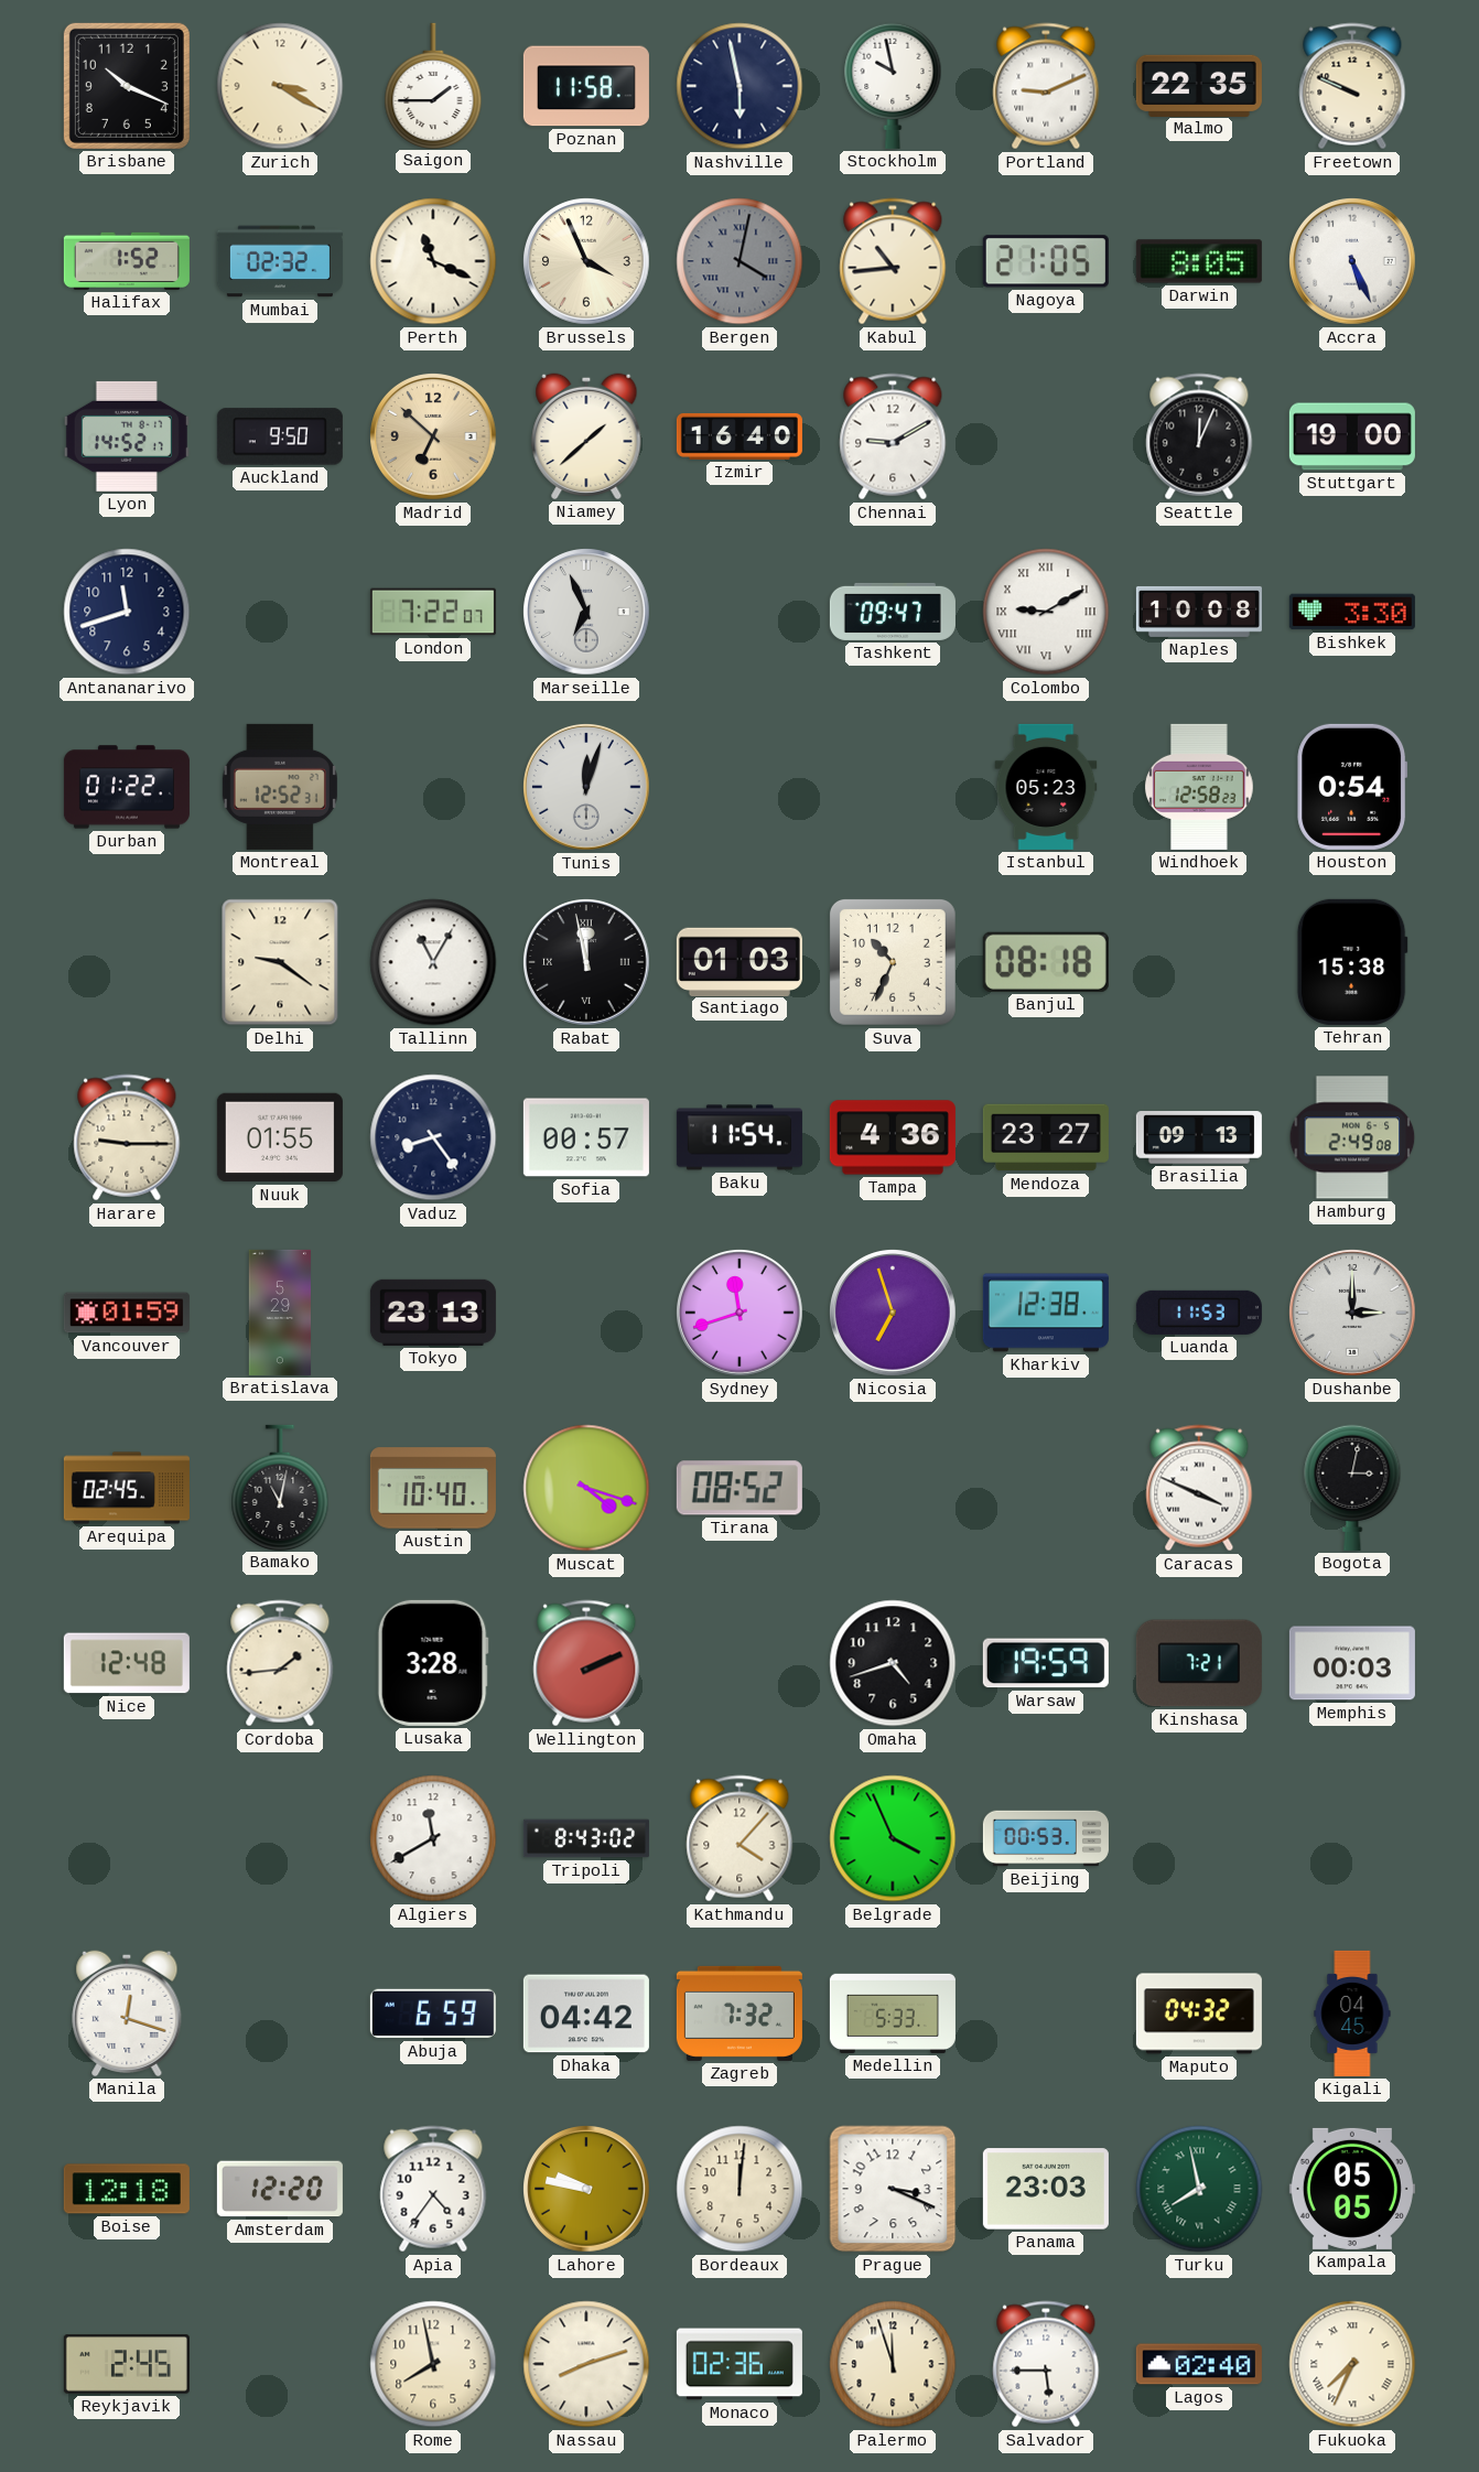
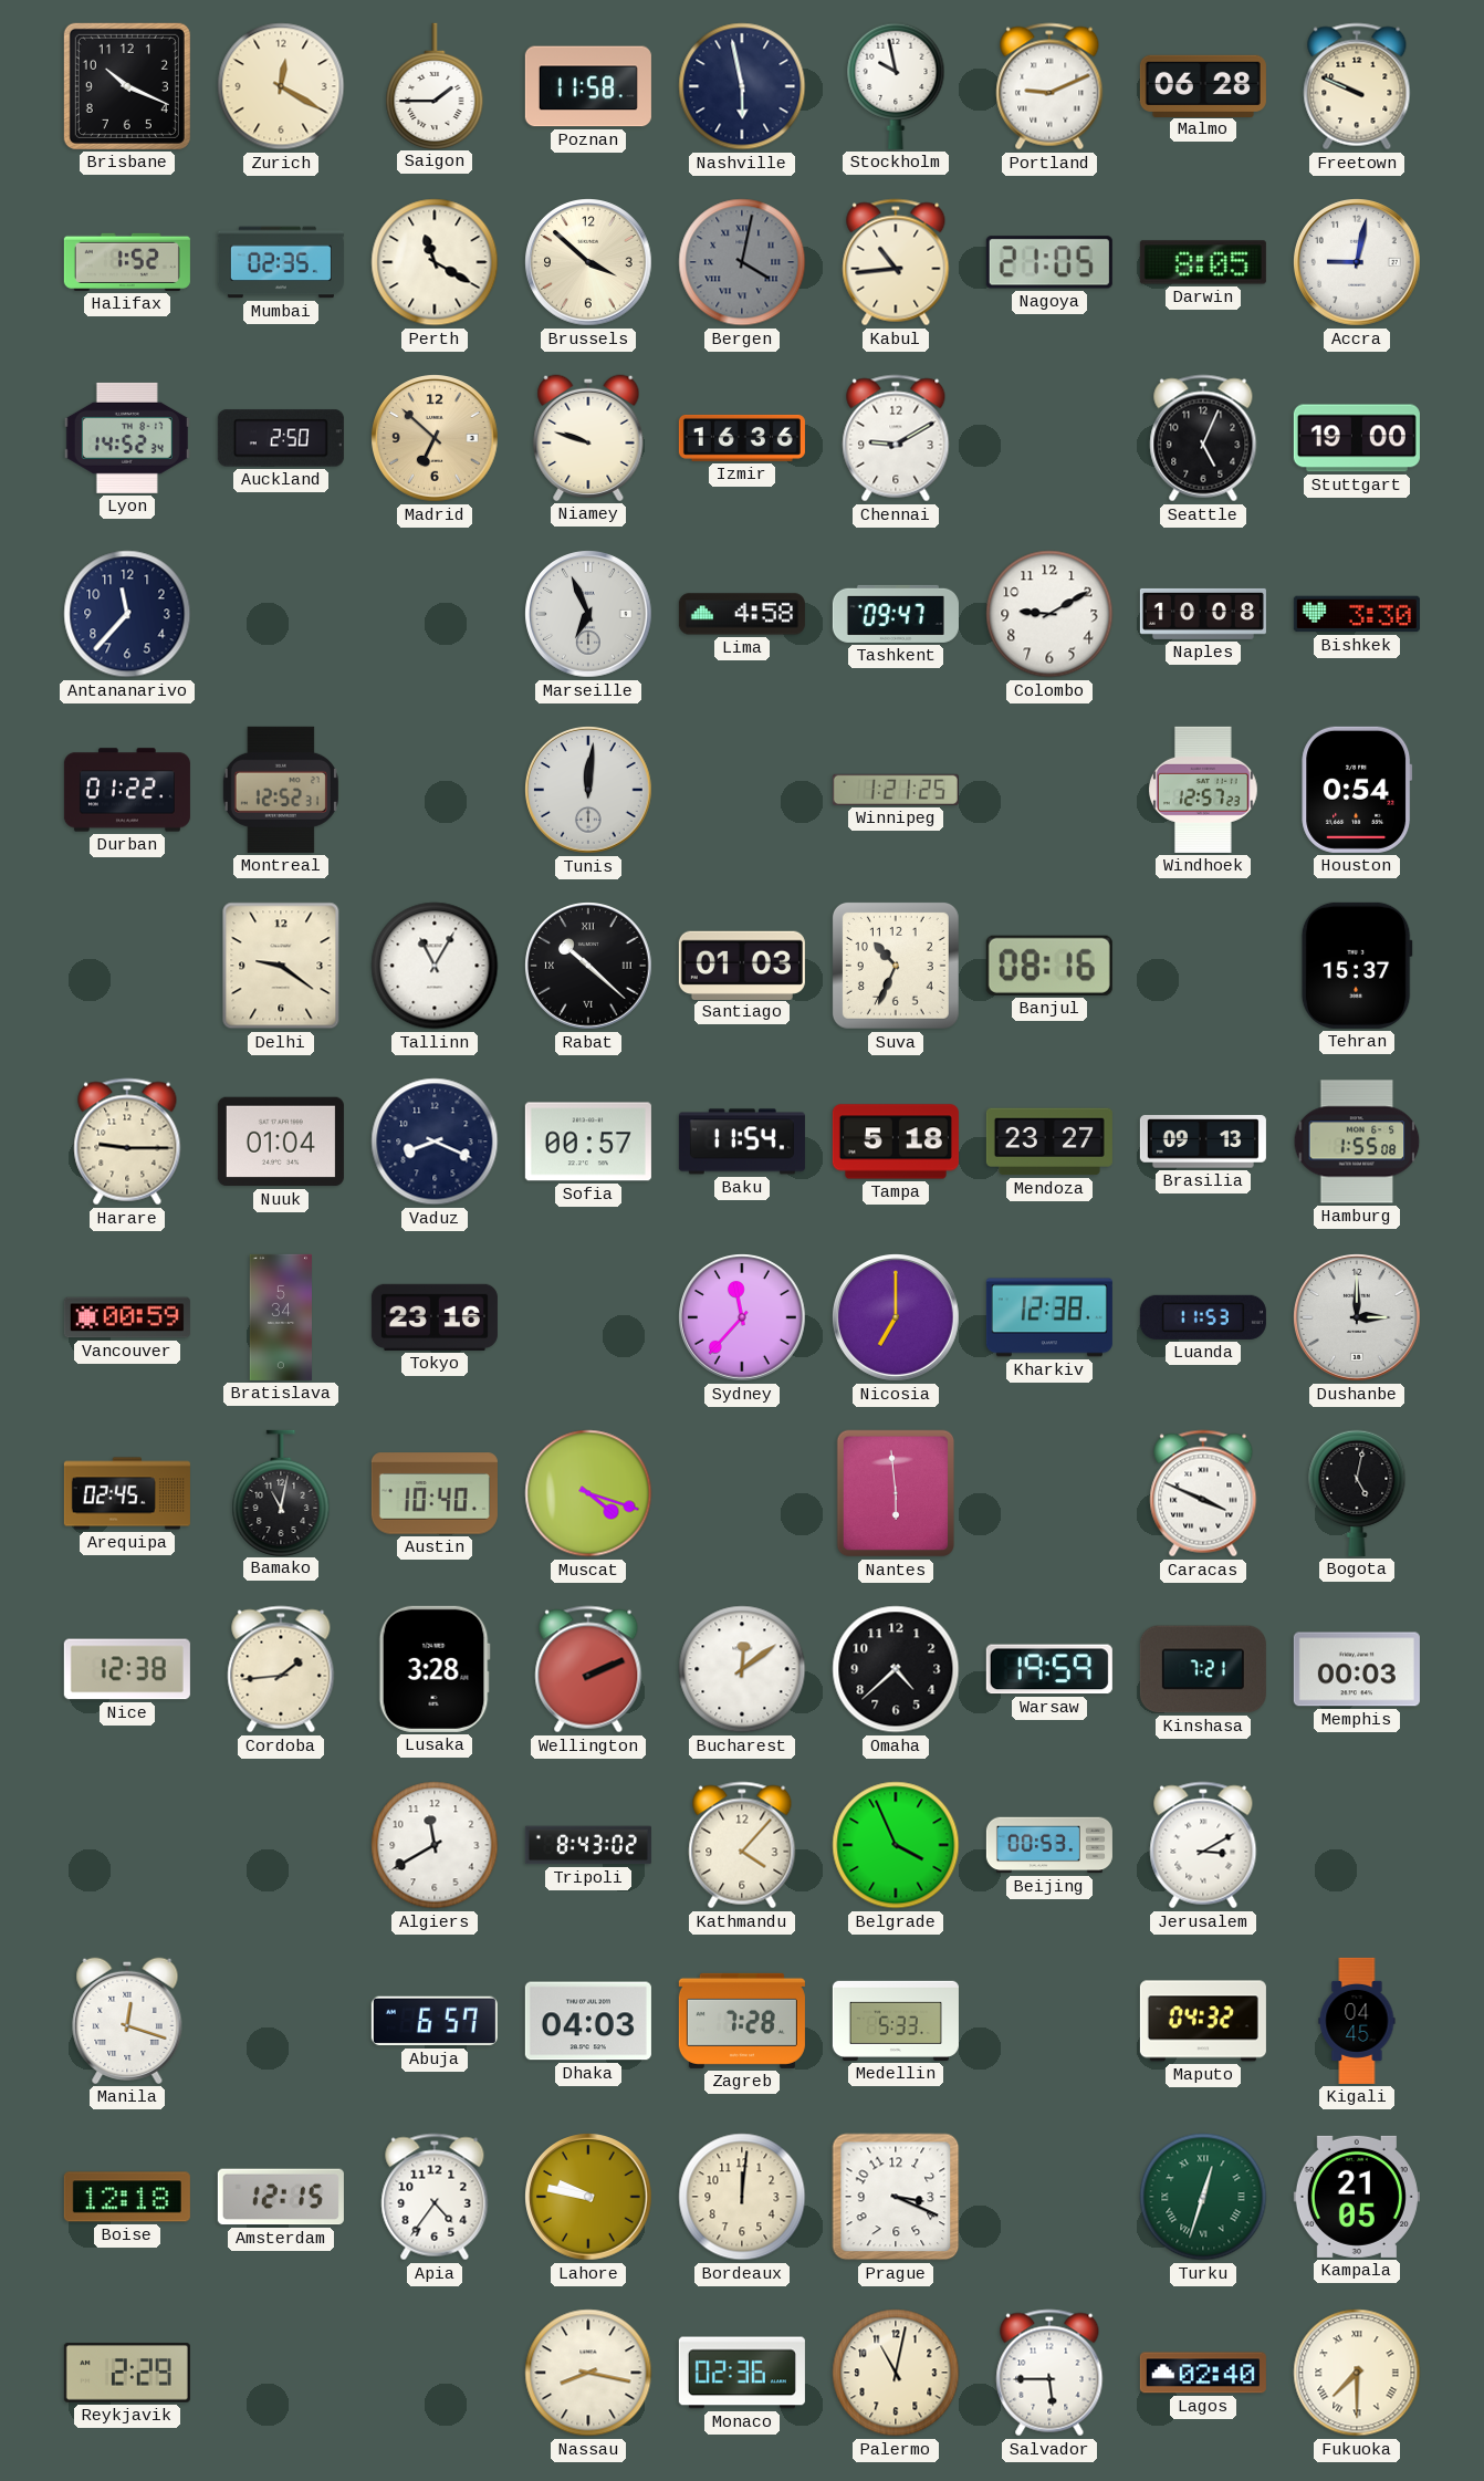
Zurich: 3:20 -> 12:20
Malmo: 22:35 -> 06:28
Mumbai: 02:32 -> 02:35
Perth: 11:19 -> 11:20
Brussels: 3:56 -> 3:52
Accra: 5:26 -> 9:02
Lyon: 14:52:17 -> 14:52:34
Auckland: 9:50 -> 2:50
Niamey: 1:38 -> 9:48
Izmir: 16:40 -> 16:36
Seattle: 12:04 -> 5:04
Antananarivo: 11:42 -> 11:37
London: 7:22 -> none
Lima: none -> 4:58
Colombo numerals: Roman -> Arabic
Tunis: 12:03 -> 12:01
Winnipeg: none -> 1:21
Istanbul: 05:23 -> none
Windhoek: 12:58 -> 12:57
Rabat: 11:58 -> 10:22
Banjul: 08:18 -> 08:16
Tehran: 15:38 -> 15:37
Nuuk: 01:55 -> 01:04
Vaduz: 8:24 -> 8:19
Tampa: 4:36 -> 5:18
Hamburg: 2:49 -> 1:55
Vancouver: 01:59 -> 00:59
Bratislava: 5:29 -> 5:34
Tokyo: 23:13 -> 23:16
Sydney: 11:42 -> 11:37
Nicosia: 6:57 -> 7:00
Tirana: 08:52 -> none
Nantes: none -> 5:59
Bogota: 3:02 -> 5:02
Nice: 12:48 -> 12:38
Bucharest: none -> 12:09
Omaha: 4:42 -> 4:38
Jerusalem: none -> 3:10
Abuja: 6:59 -> 6:57
Dhaka: 04:42 -> 04:03
Zagreb: 7:32 -> 7:28
Amsterdam: 12:20 -> 12:15
Panama: 23:03 -> none
Turku: 7:58 -> 12:33
Kampala: 05:05 -> 21:05
Reykjavik: 2:45 -> 2:29
Rome: 7:58 -> none
Nassau: 8:12 -> 8:17
Palermo: 11:57 -> 11:02
Fukuoka: 7:34 -> 7:30
